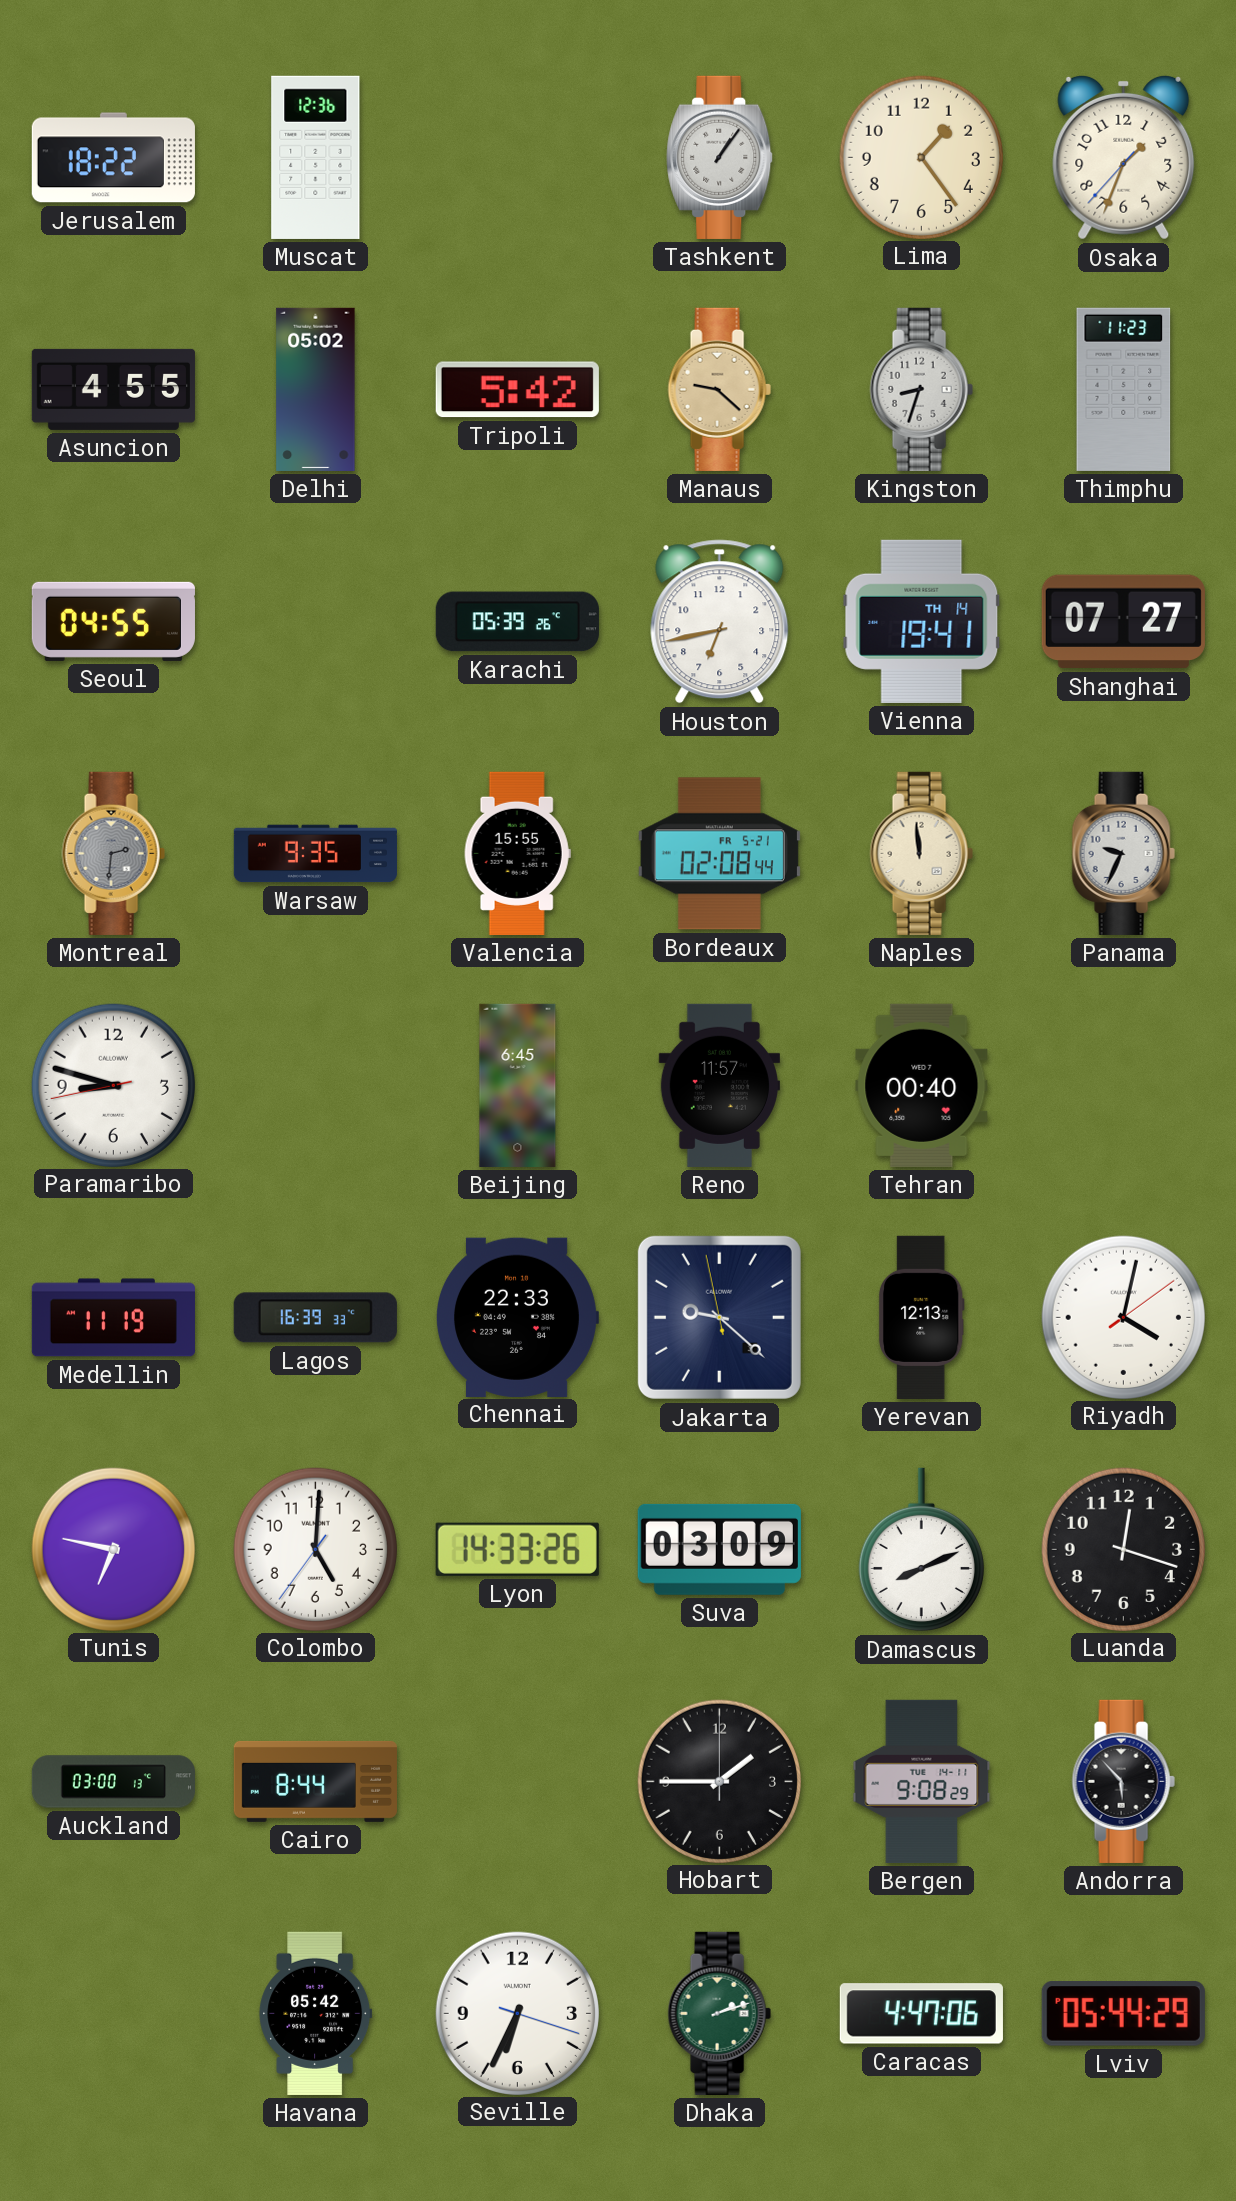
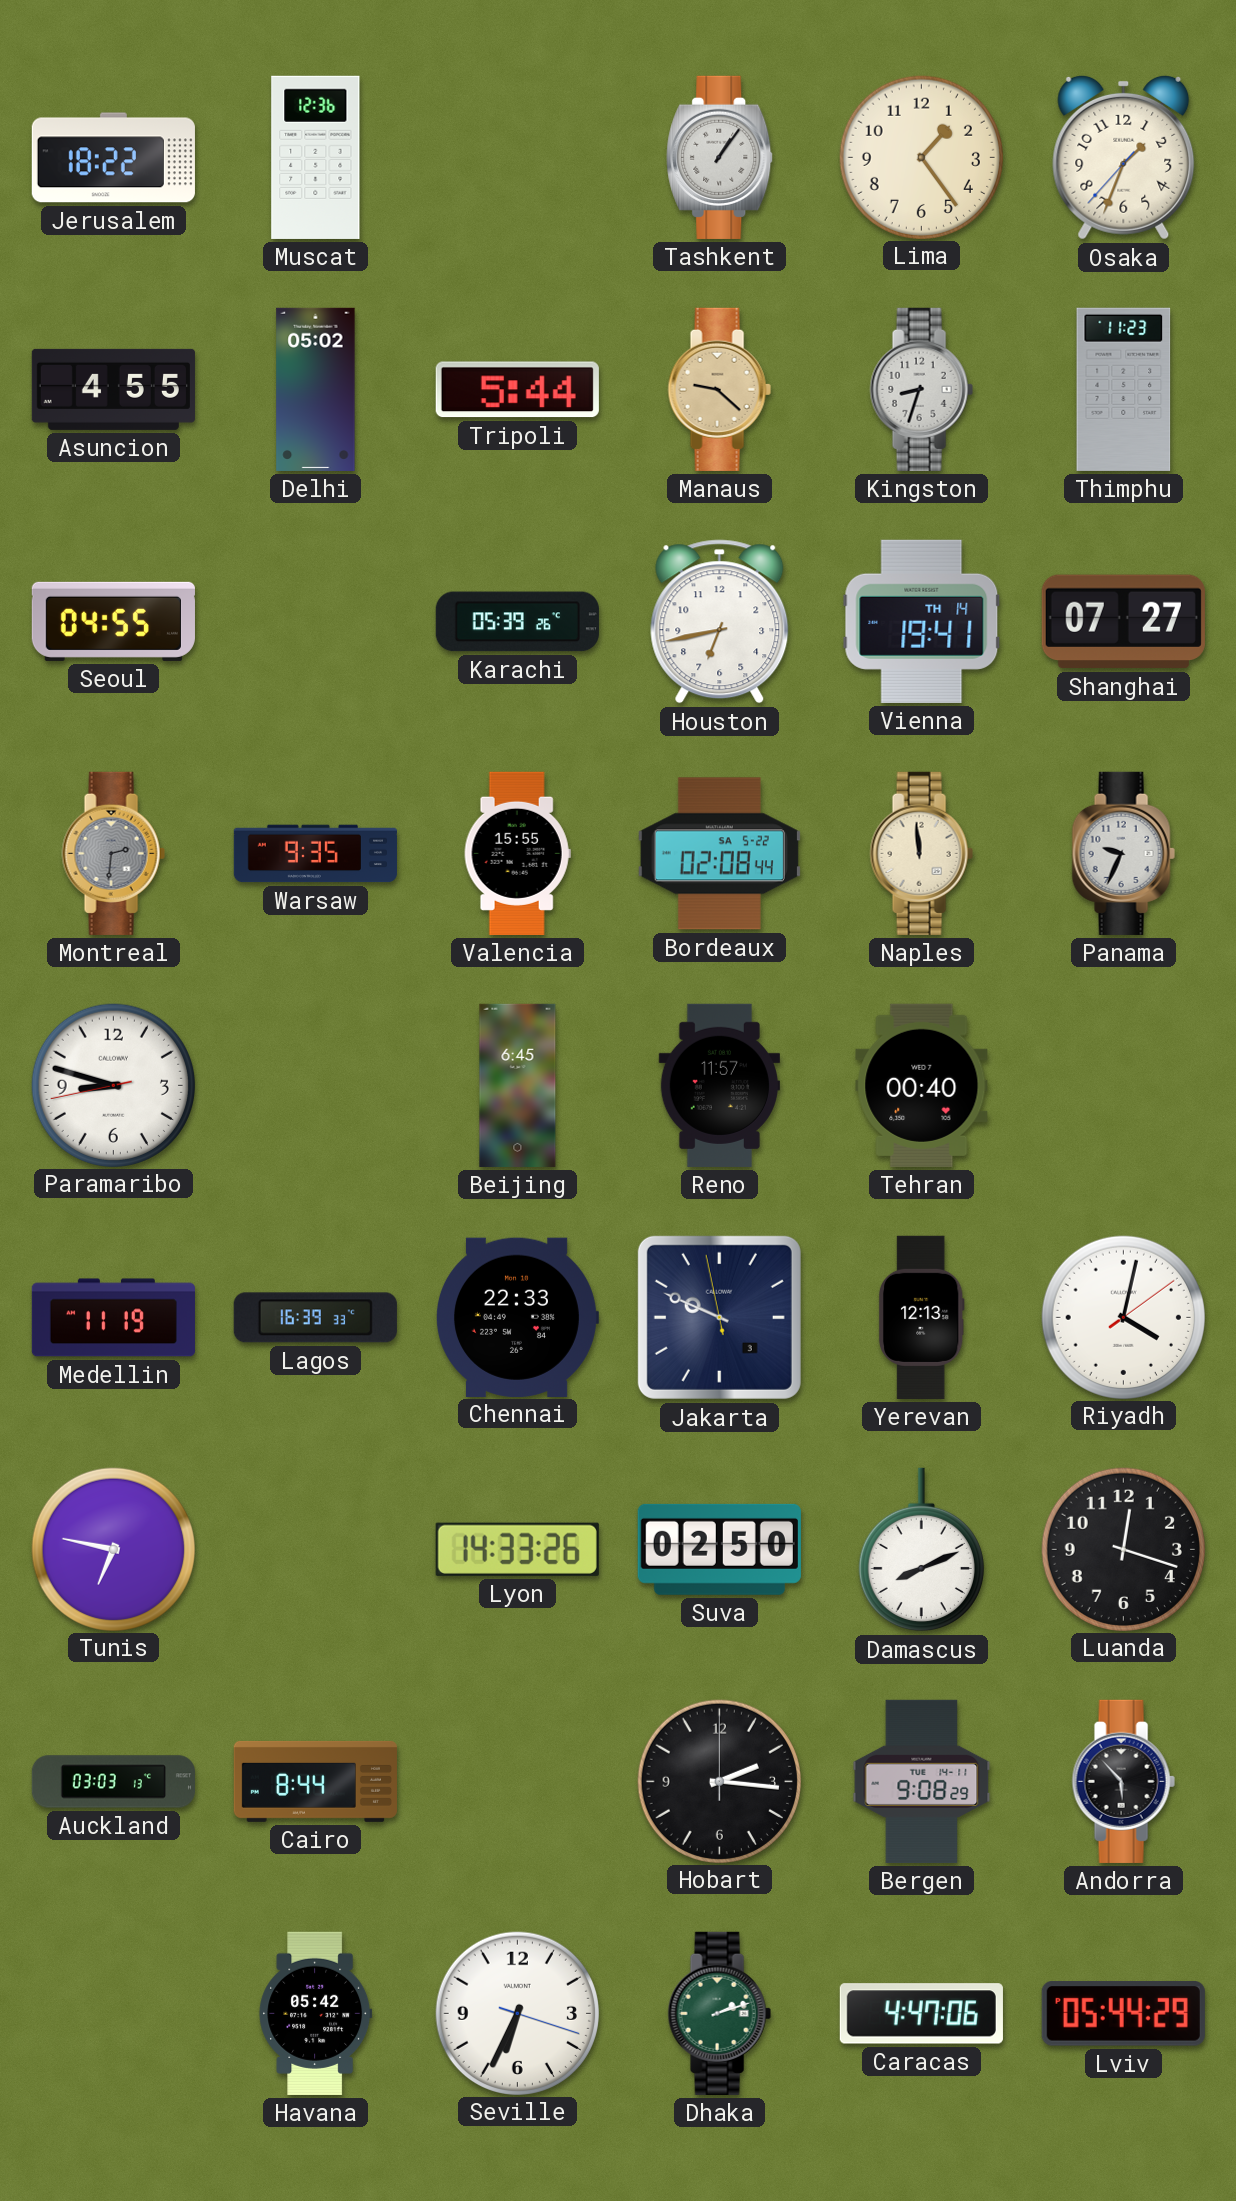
Tripoli: 5:42 -> 5:44
Bordeaux date: FR 5-21 -> SA 5-22
Jakarta: 9:21 -> 9:48
Colombo: 5:00 -> none
Suva: 03:09 -> 02:50
Auckland: 03:00 -> 03:03
Hobart: 1:45 -> 2:16
